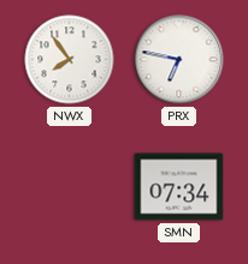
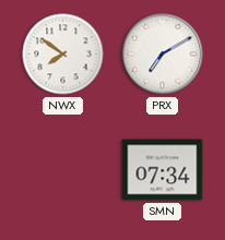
NWX: 7:54 -> 7:51
PRX: 6:47 -> 7:10
